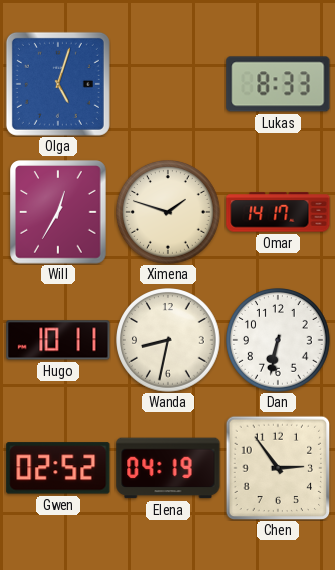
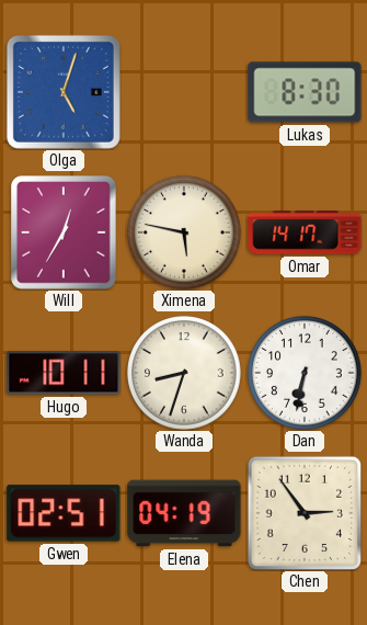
Lukas: 8:33 -> 8:30
Ximena: 1:48 -> 5:47
Wanda: 8:32 -> 8:33
Gwen: 02:52 -> 02:51
